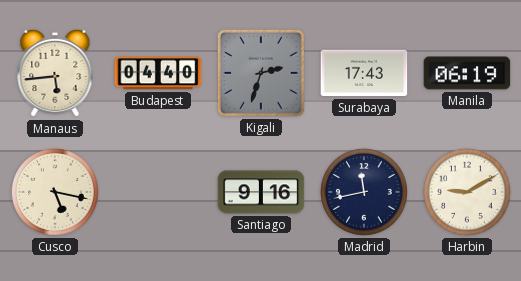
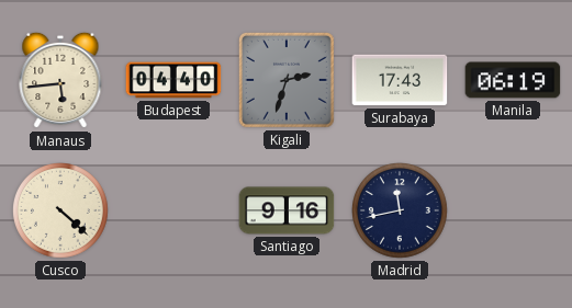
Cusco: 5:17 -> 4:22
Harbin: 9:10 -> none
